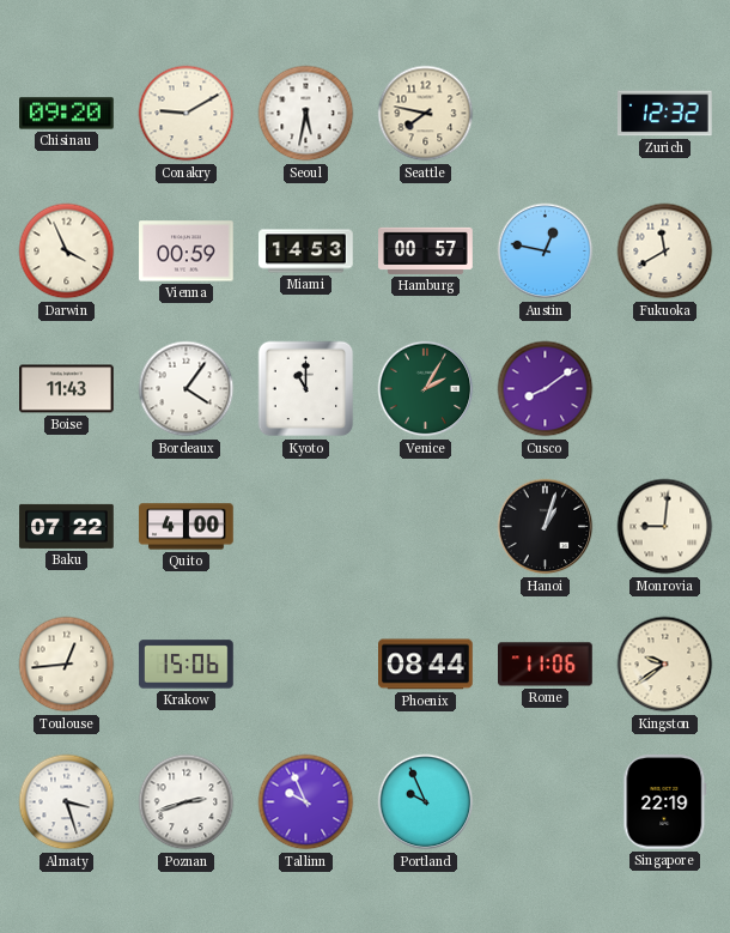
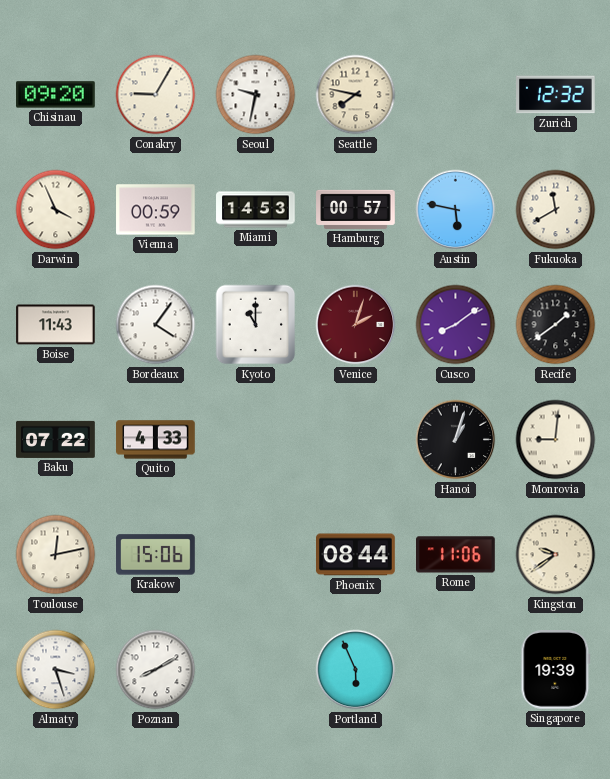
Conakry: 9:10 -> 9:05
Seoul: 5:32 -> 9:32
Austin: 12:47 -> 5:47
Venice: 2:05 -> 2:03
Venice dial: green -> burgundy
Recife: none -> 1:39
Quito: 4:00 -> 4:33
Toulouse: 12:44 -> 12:13
Poznan: 2:42 -> 8:10
Tallinn: 9:56 -> none
Portland: 9:56 -> 5:56
Singapore: 22:19 -> 19:39
